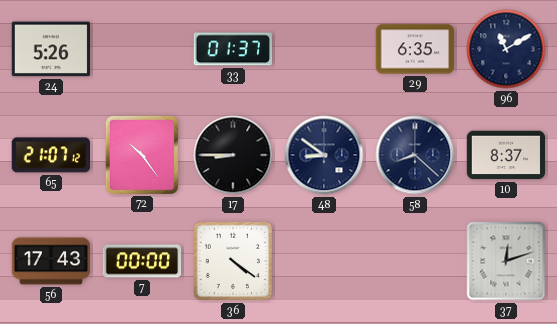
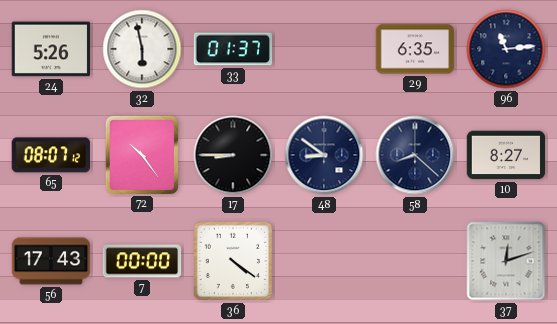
32: none -> 5:58
96: 11:10 -> 11:14
65: 21:07 -> 08:07
10: 8:37 -> 8:27
